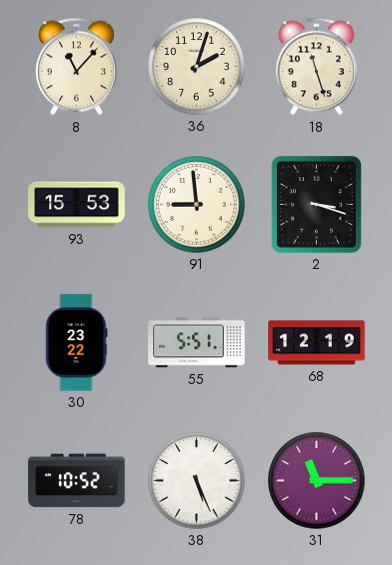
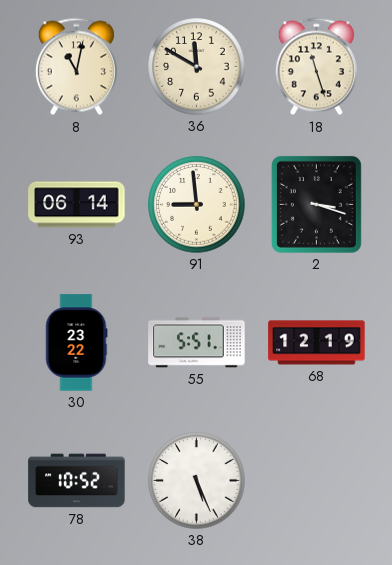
8: 11:07 -> 11:02
36: 2:03 -> 11:50
93: 15:53 -> 06:14
31: 11:15 -> none
